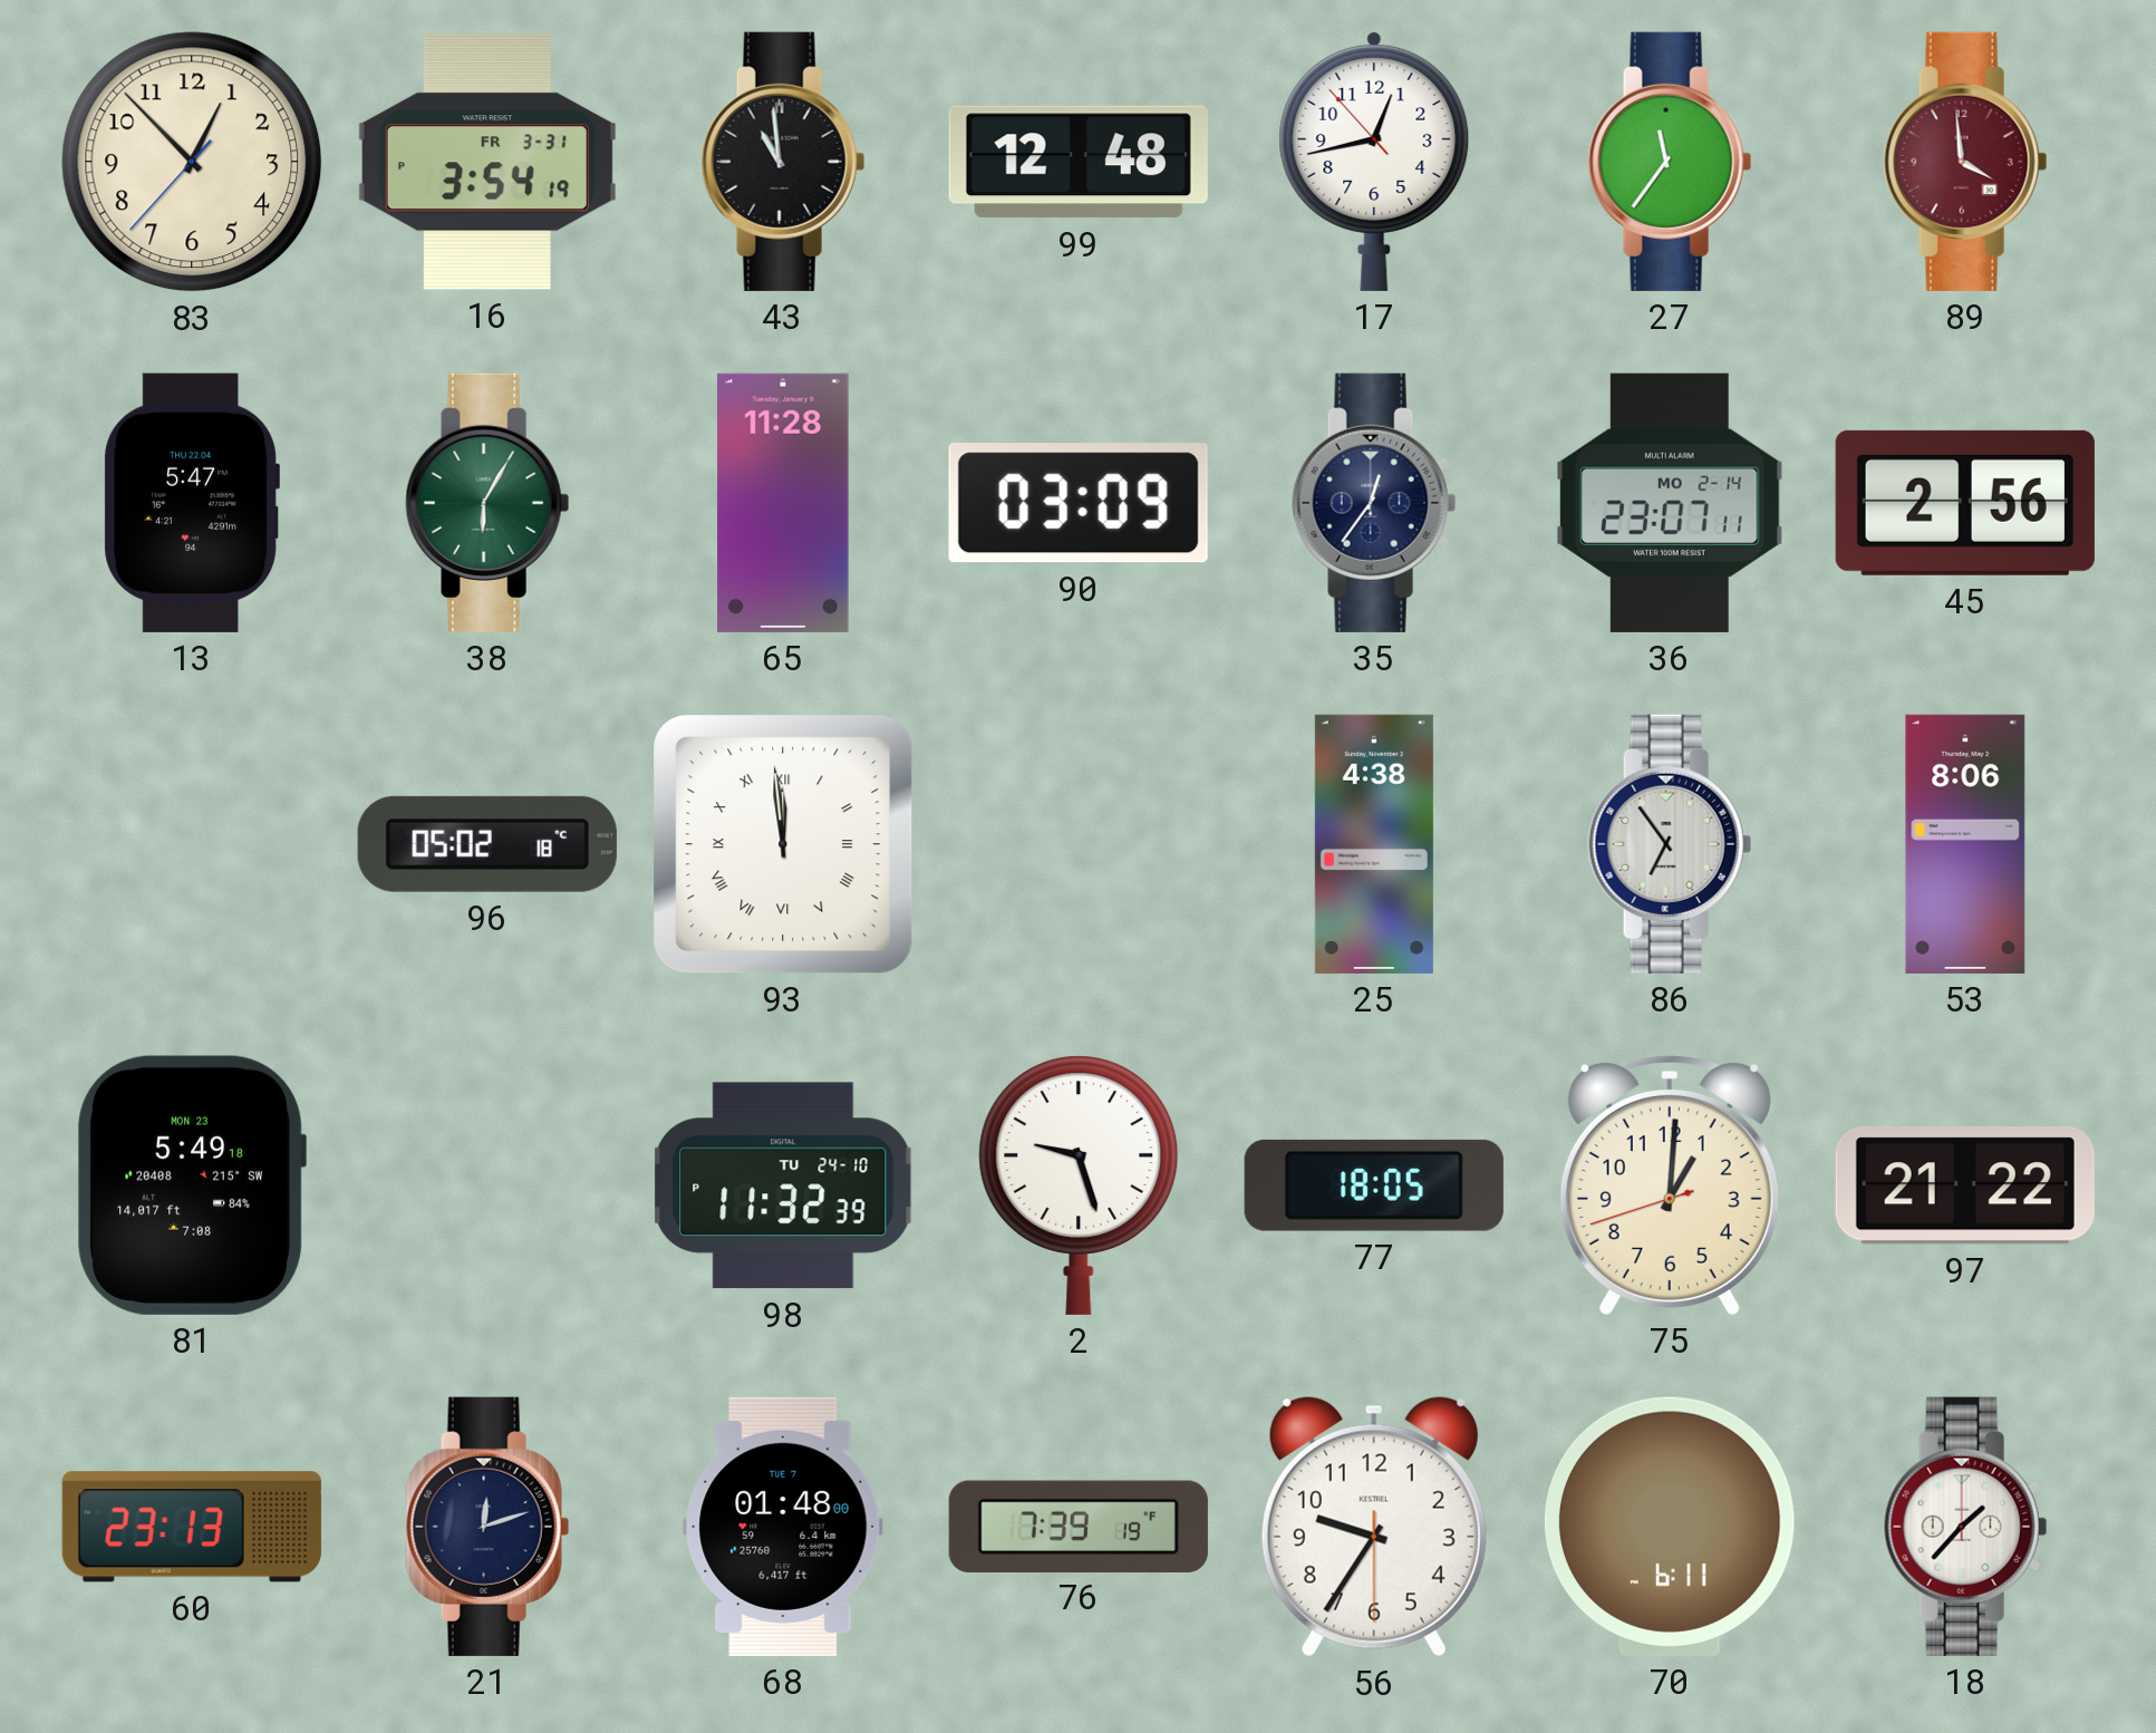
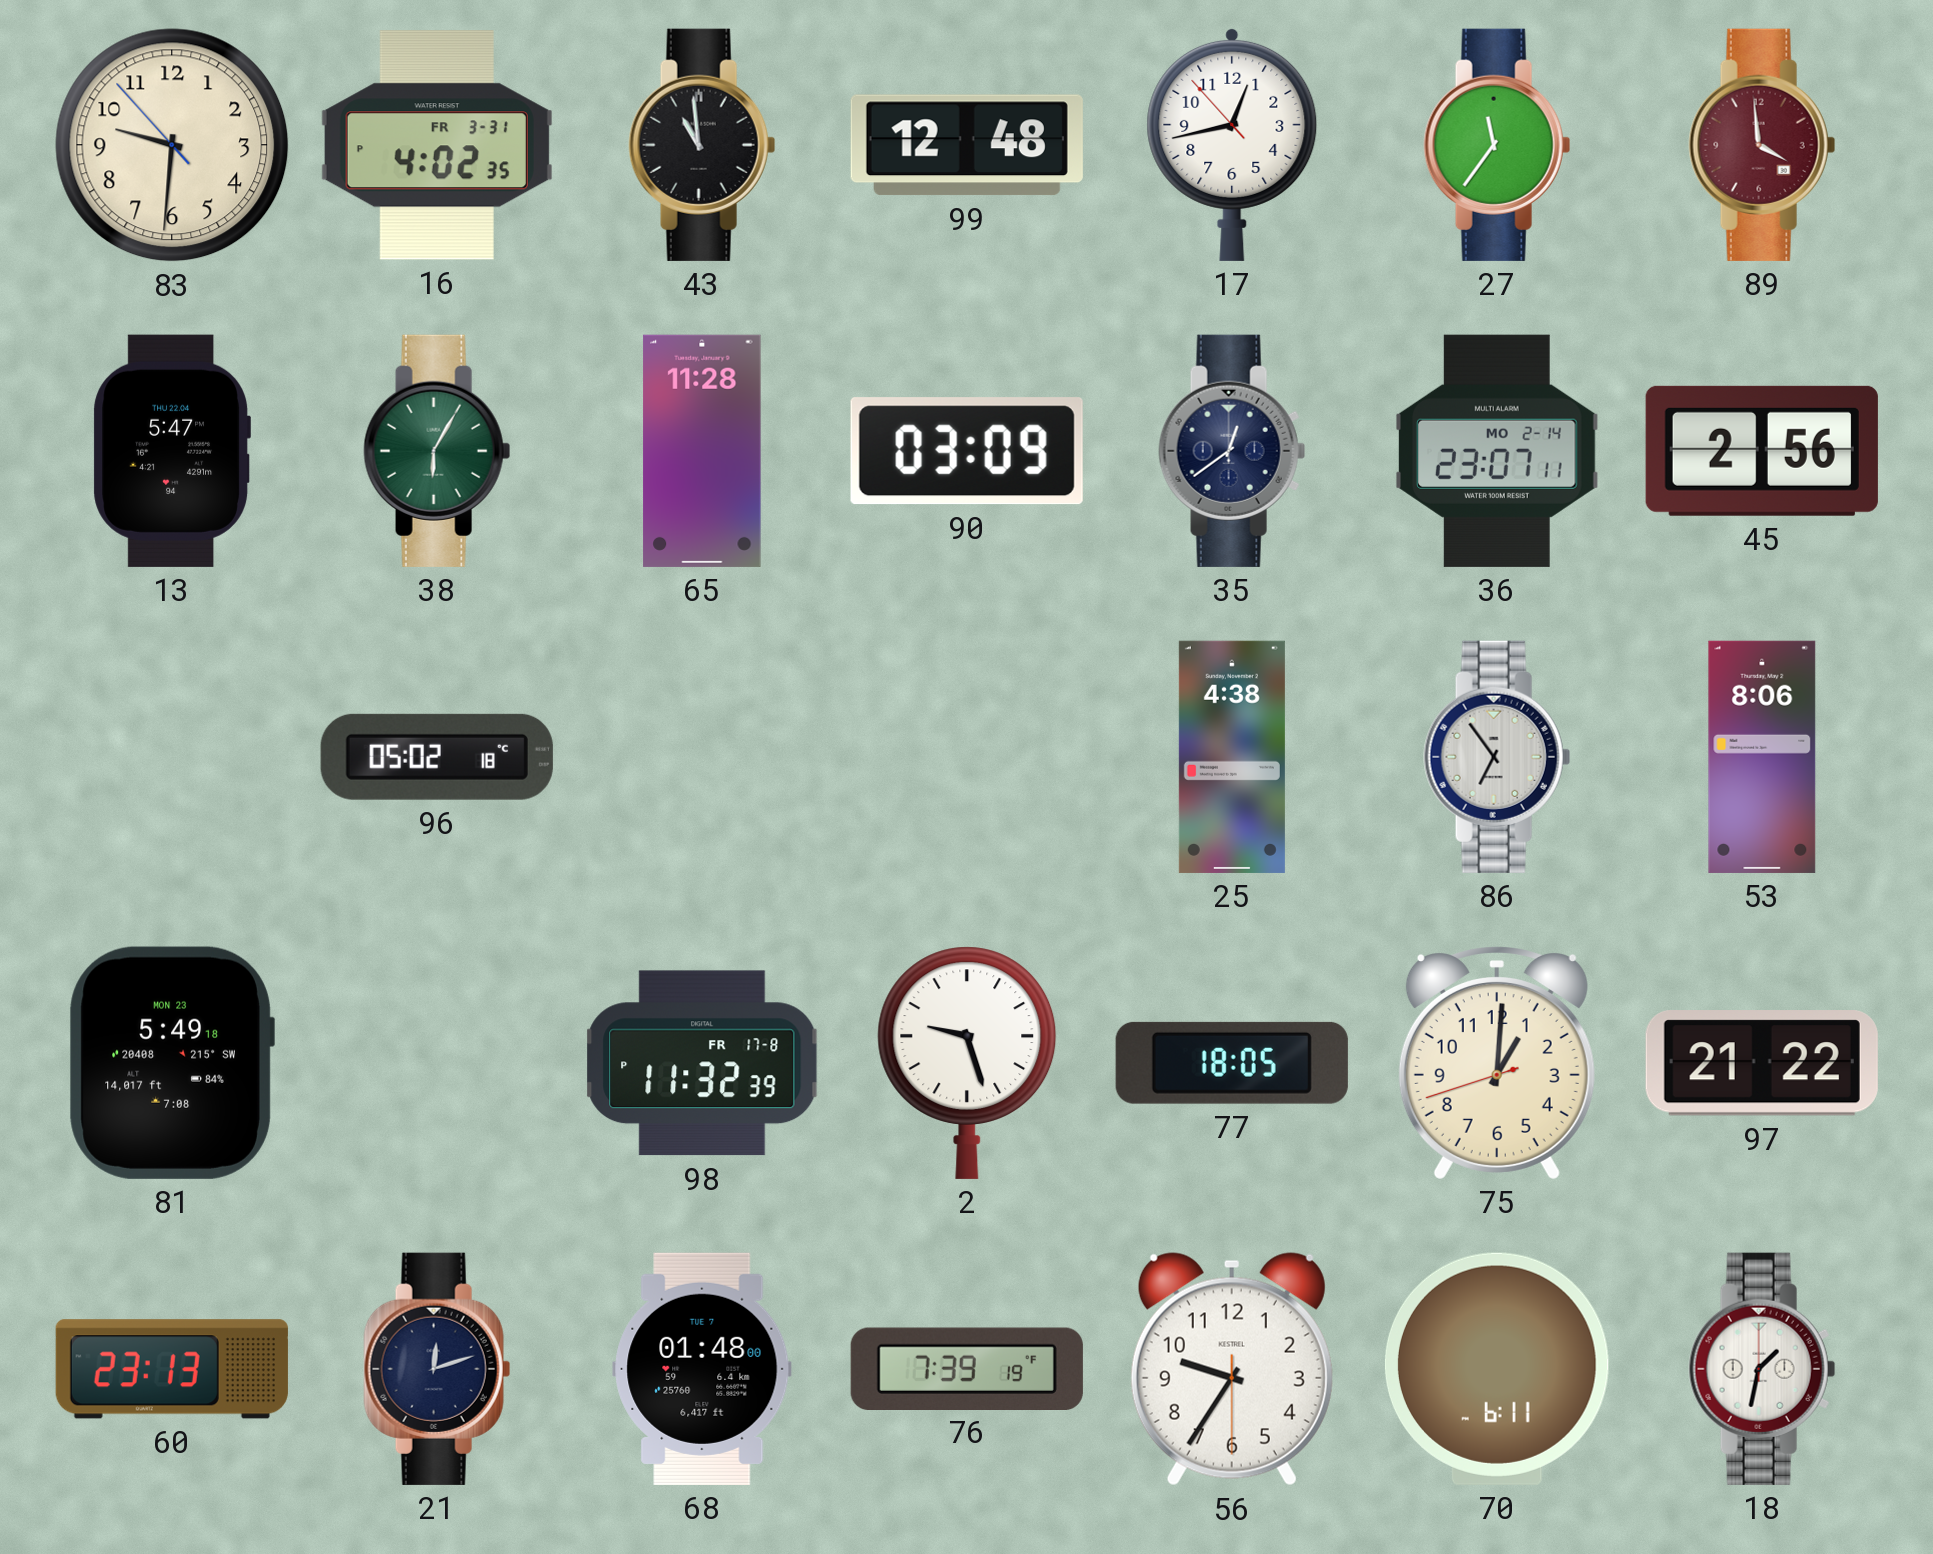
83: 12:52 -> 9:30
16: 3:54 -> 4:02
35: 12:36 -> 12:39
93: 11:59 -> none
98 date: TU 24-10 -> FR 17-8
18: 1:37 -> 1:32
